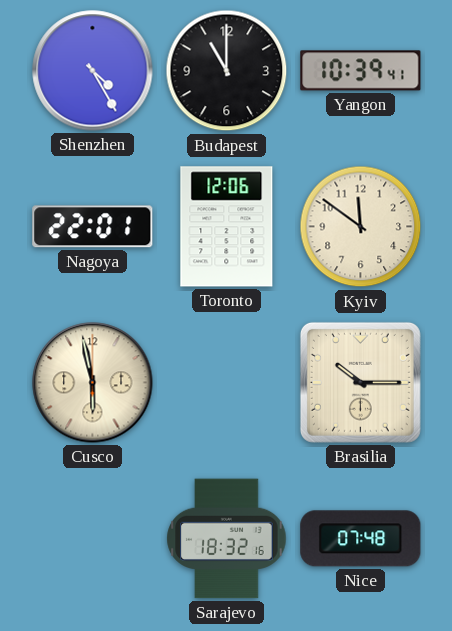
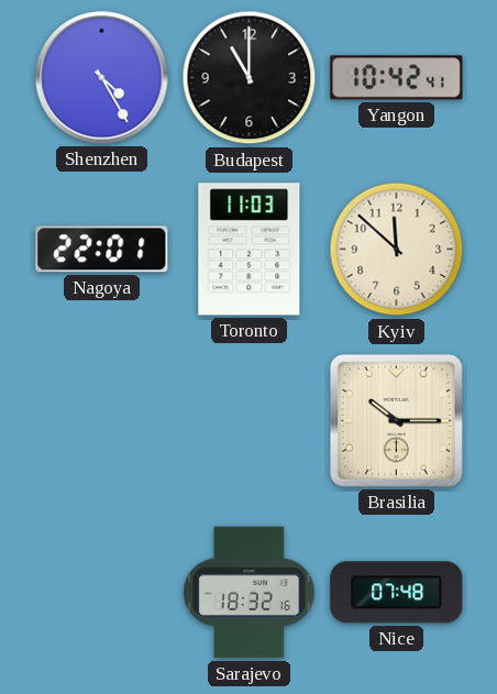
Yangon: 10:39 -> 10:42
Toronto: 12:06 -> 11:03
Kyiv: 11:51 -> 11:52
Cusco: 5:58 -> none
